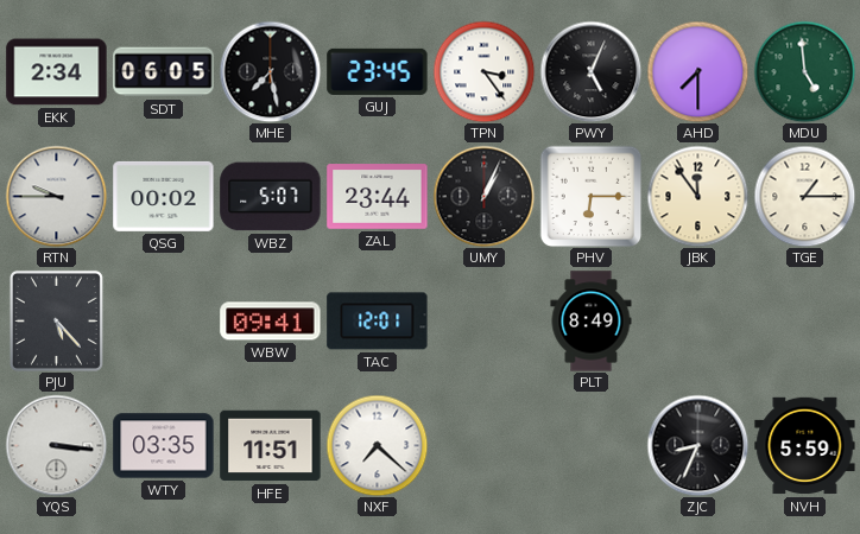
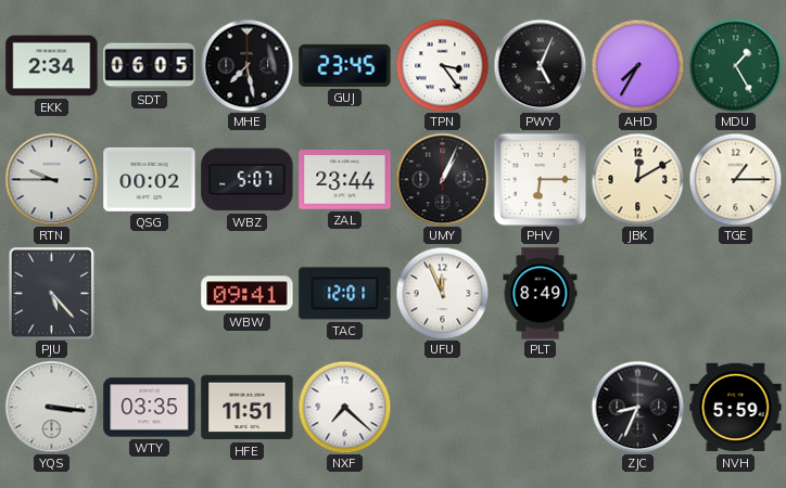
AHD: 7:30 -> 7:35
MDU: 4:59 -> 1:25
JBK: 11:54 -> 12:10
UFU: none -> 11:56
